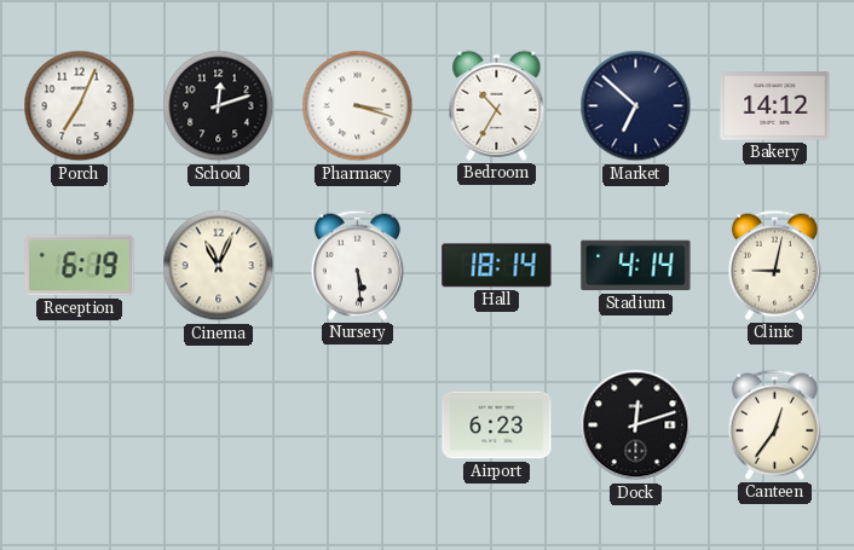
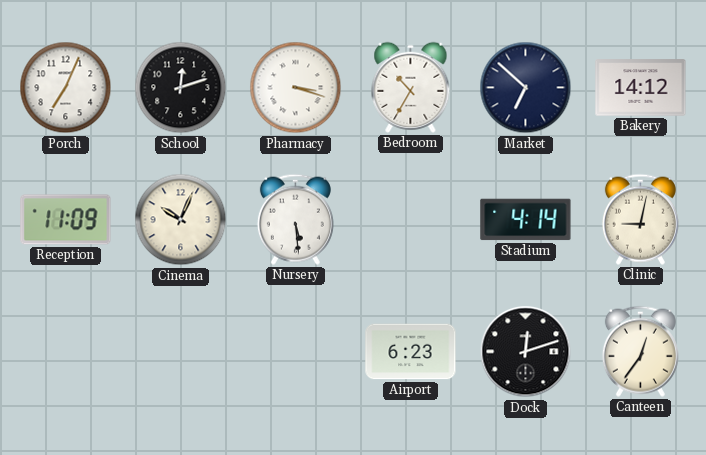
Reception: 6:19 -> 11:09
Cinema: 11:04 -> 10:04
Hall: 18:14 -> none
